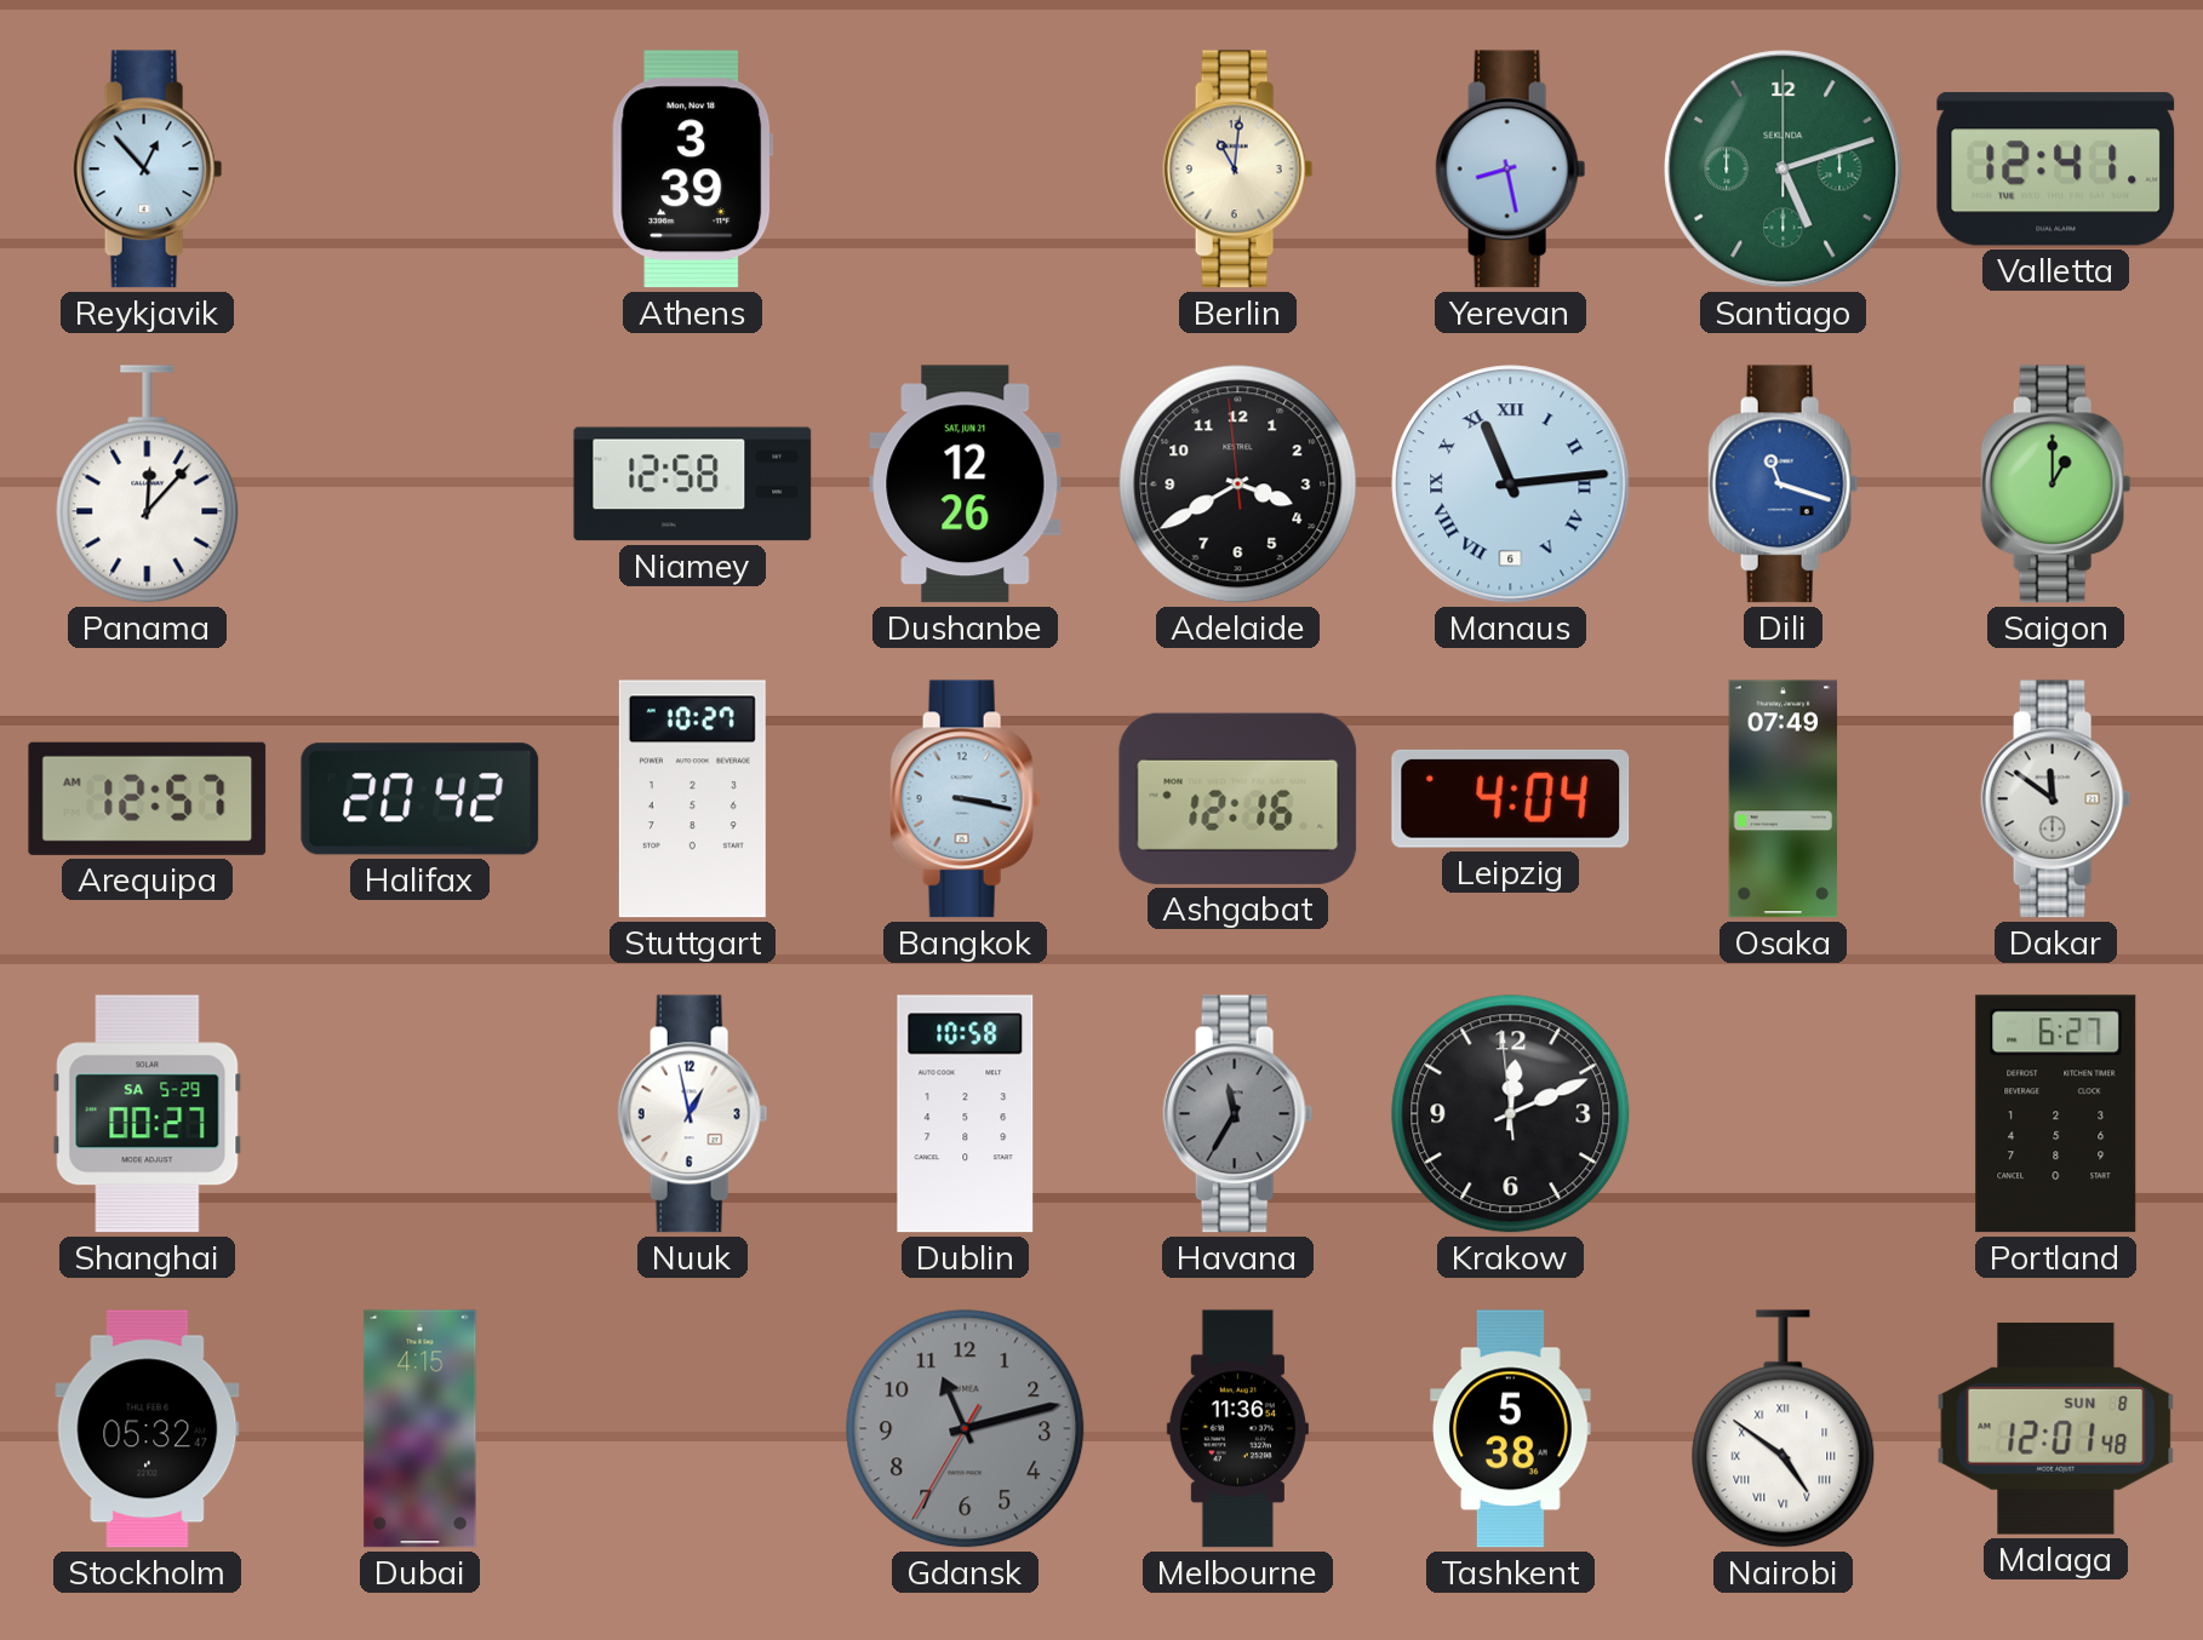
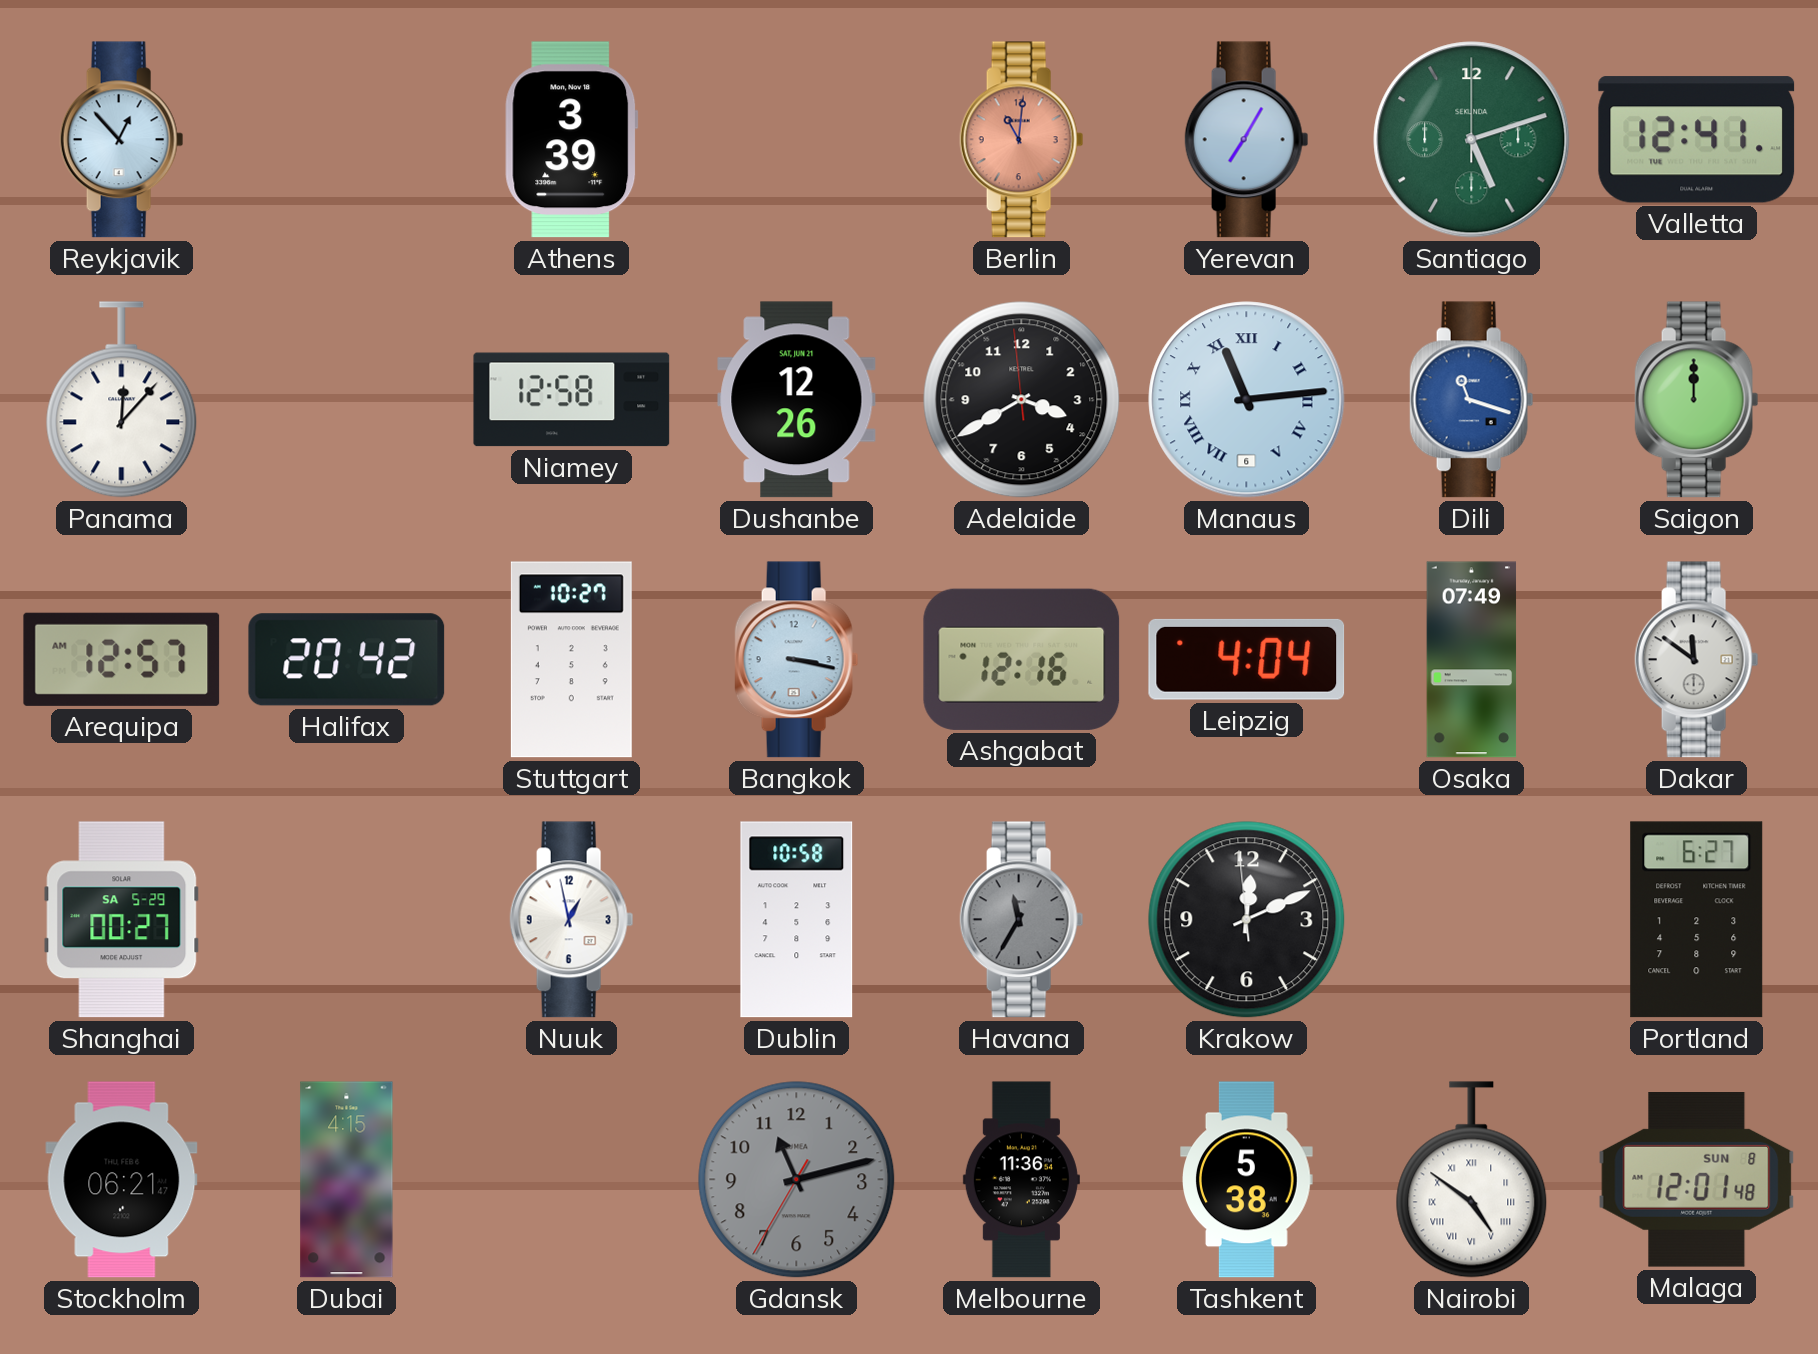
Berlin dial: cream -> salmon
Yerevan: 8:28 -> 7:05
Saigon: 1:00 -> 12:00
Stockholm: 05:32 -> 06:21
